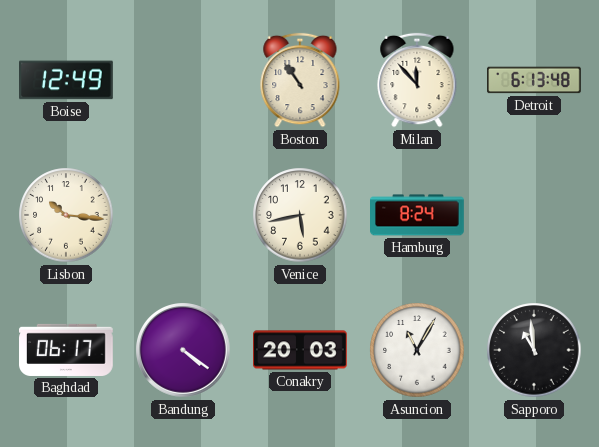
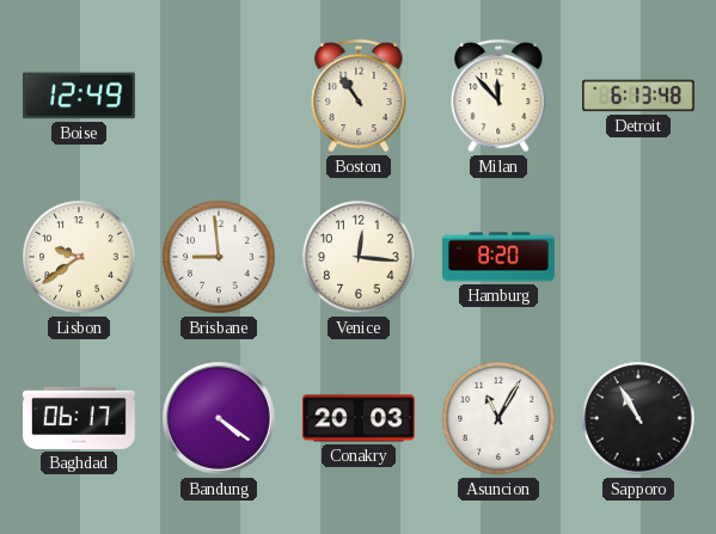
Lisbon: 10:16 -> 9:39
Brisbane: none -> 8:59
Venice: 5:43 -> 12:16
Hamburg: 8:24 -> 8:20
Sapporo: 10:59 -> 10:55
